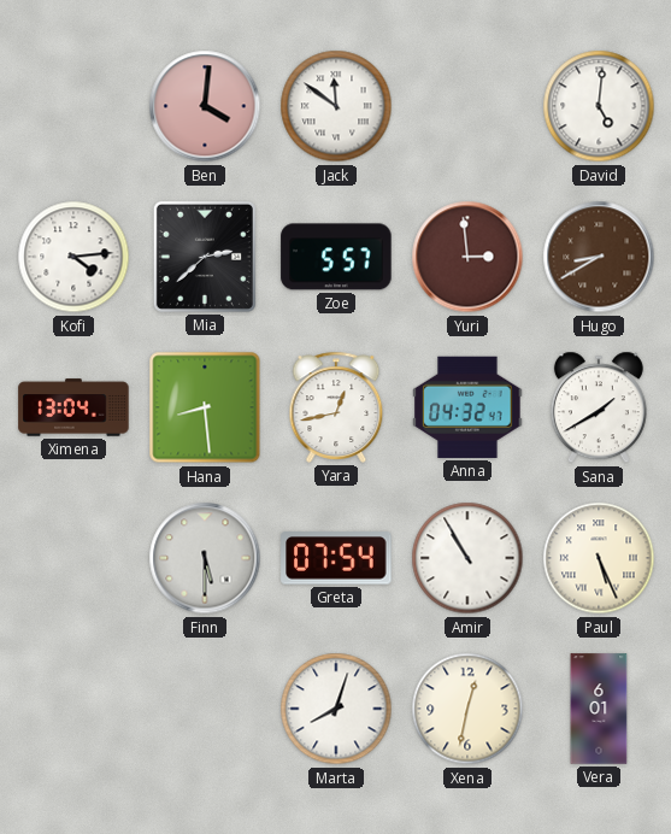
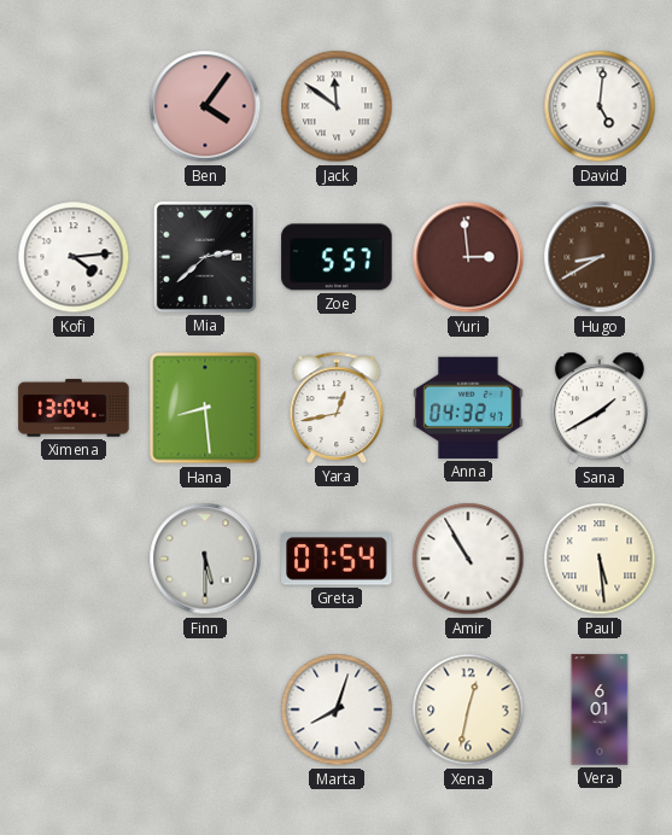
Ben: 4:01 -> 4:06
Paul: 5:26 -> 5:29
